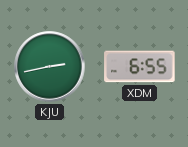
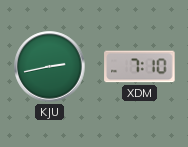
XDM: 6:55 -> 7:10
